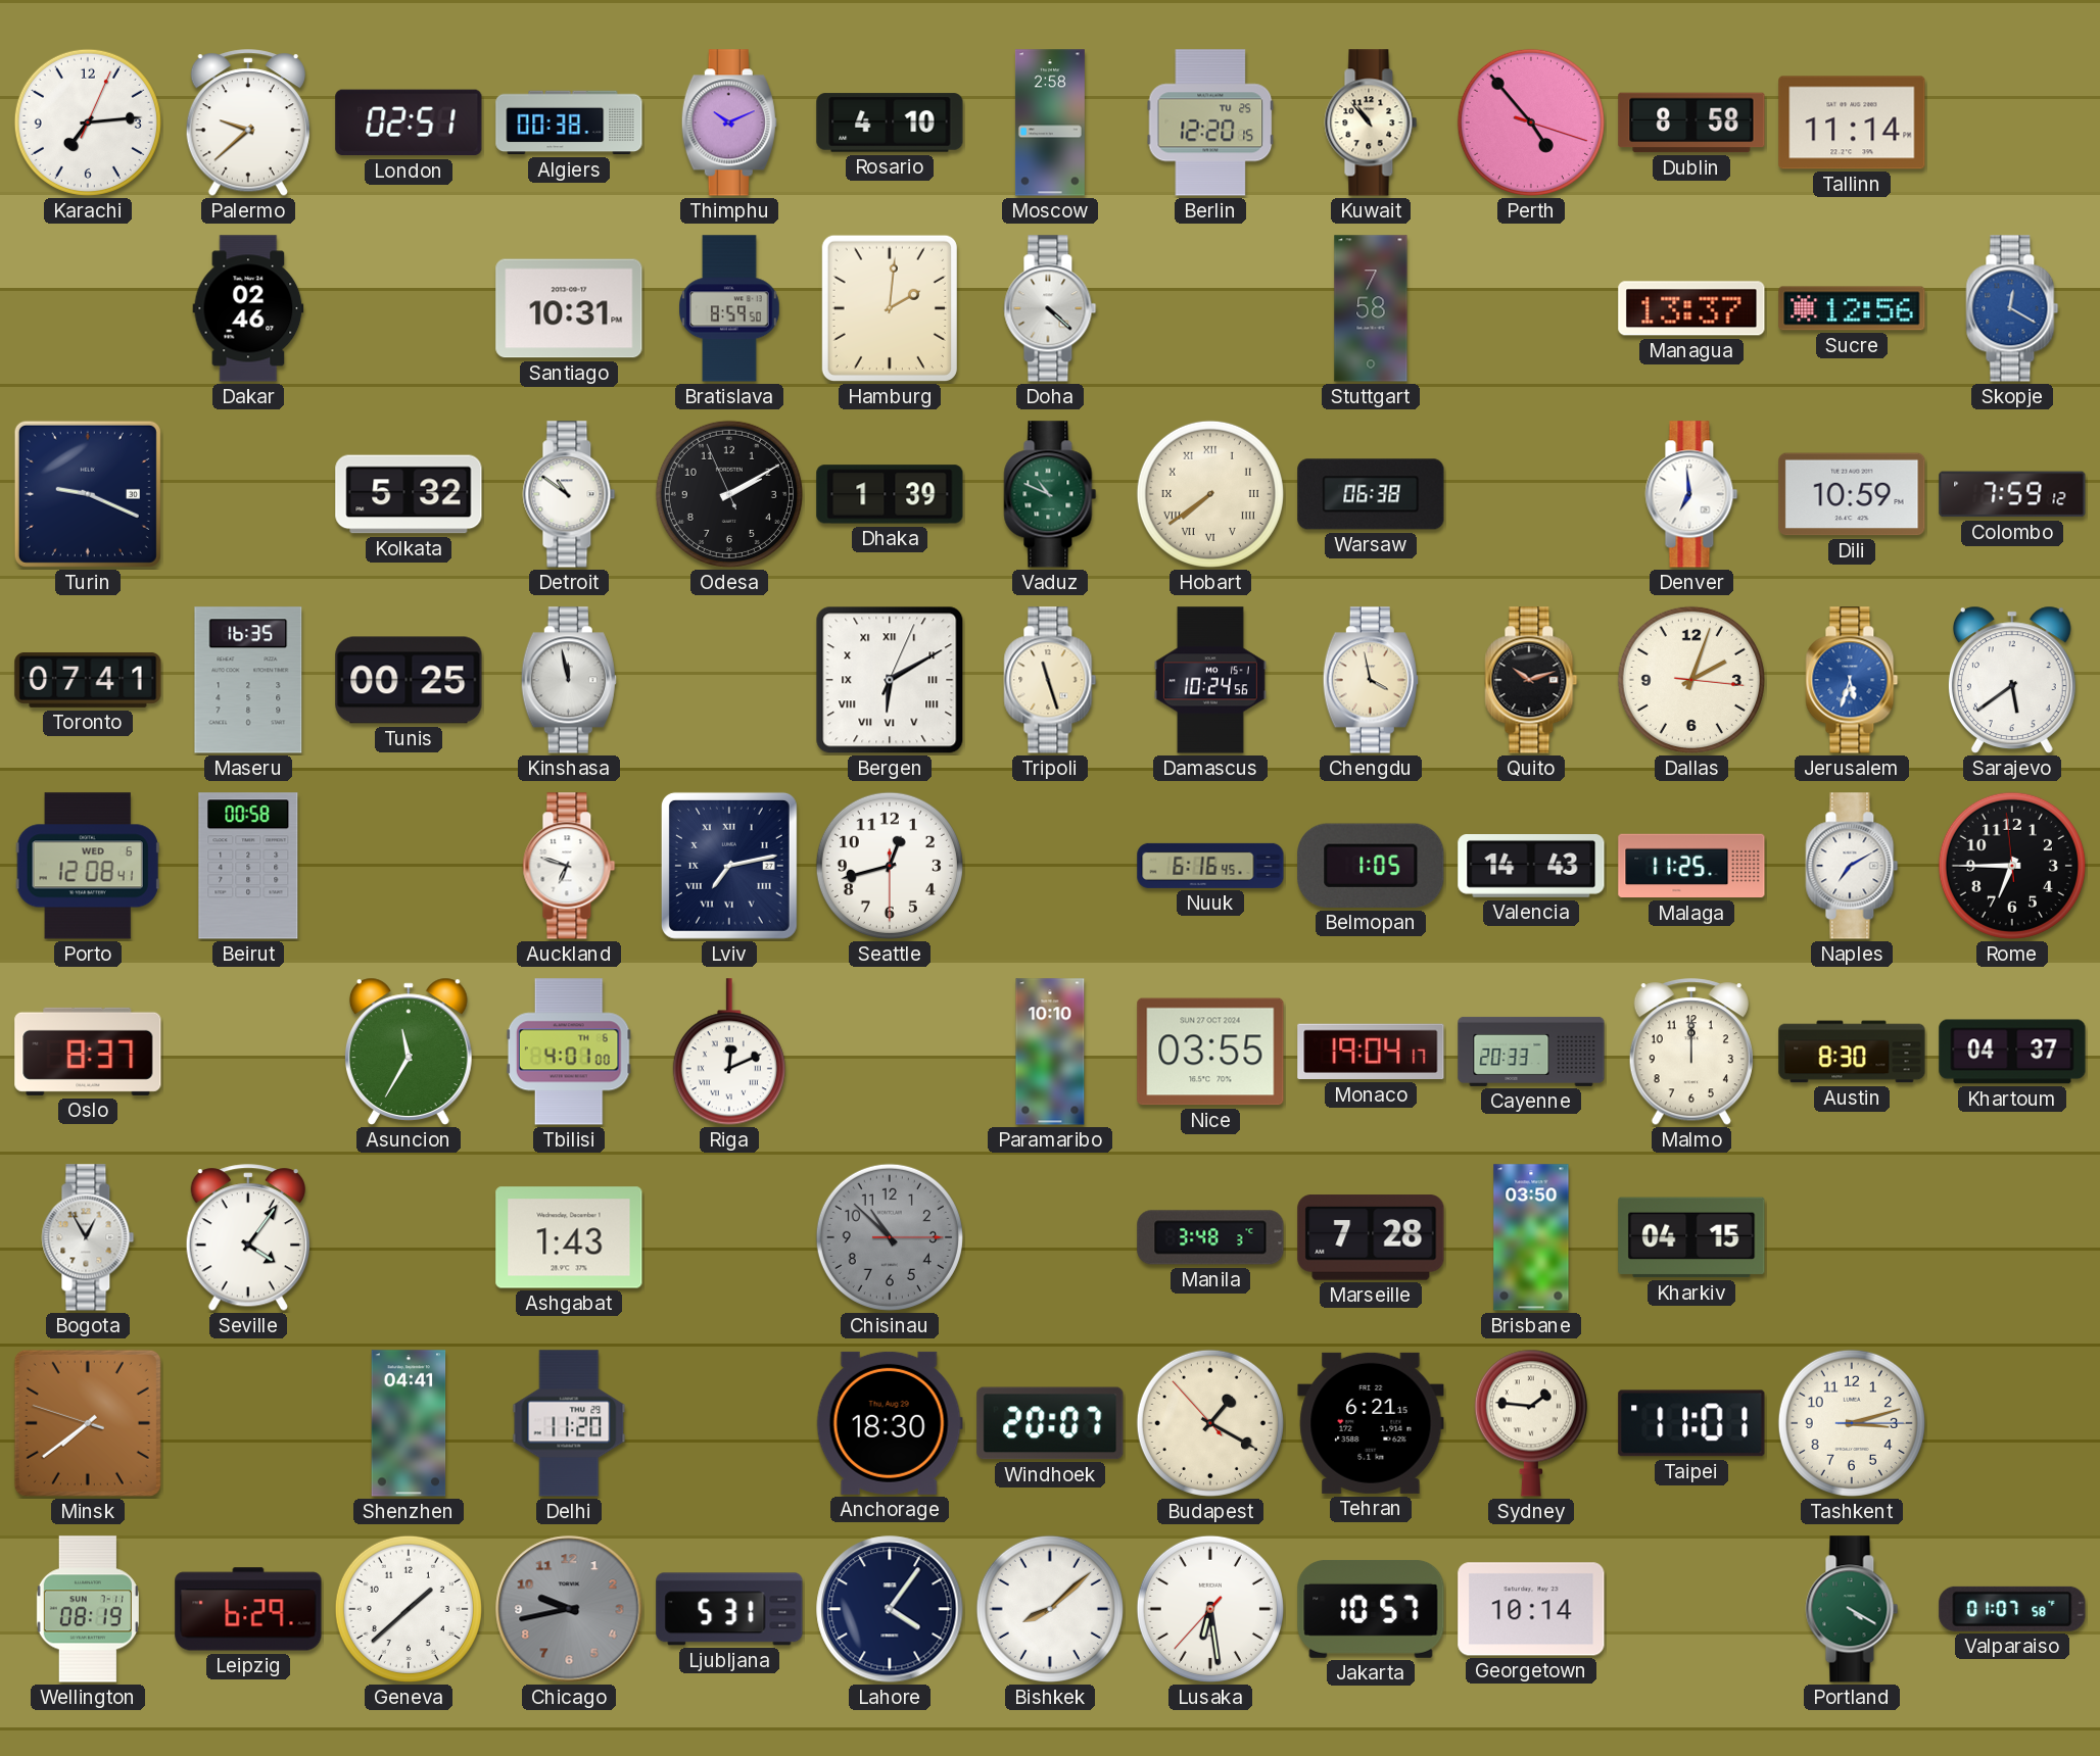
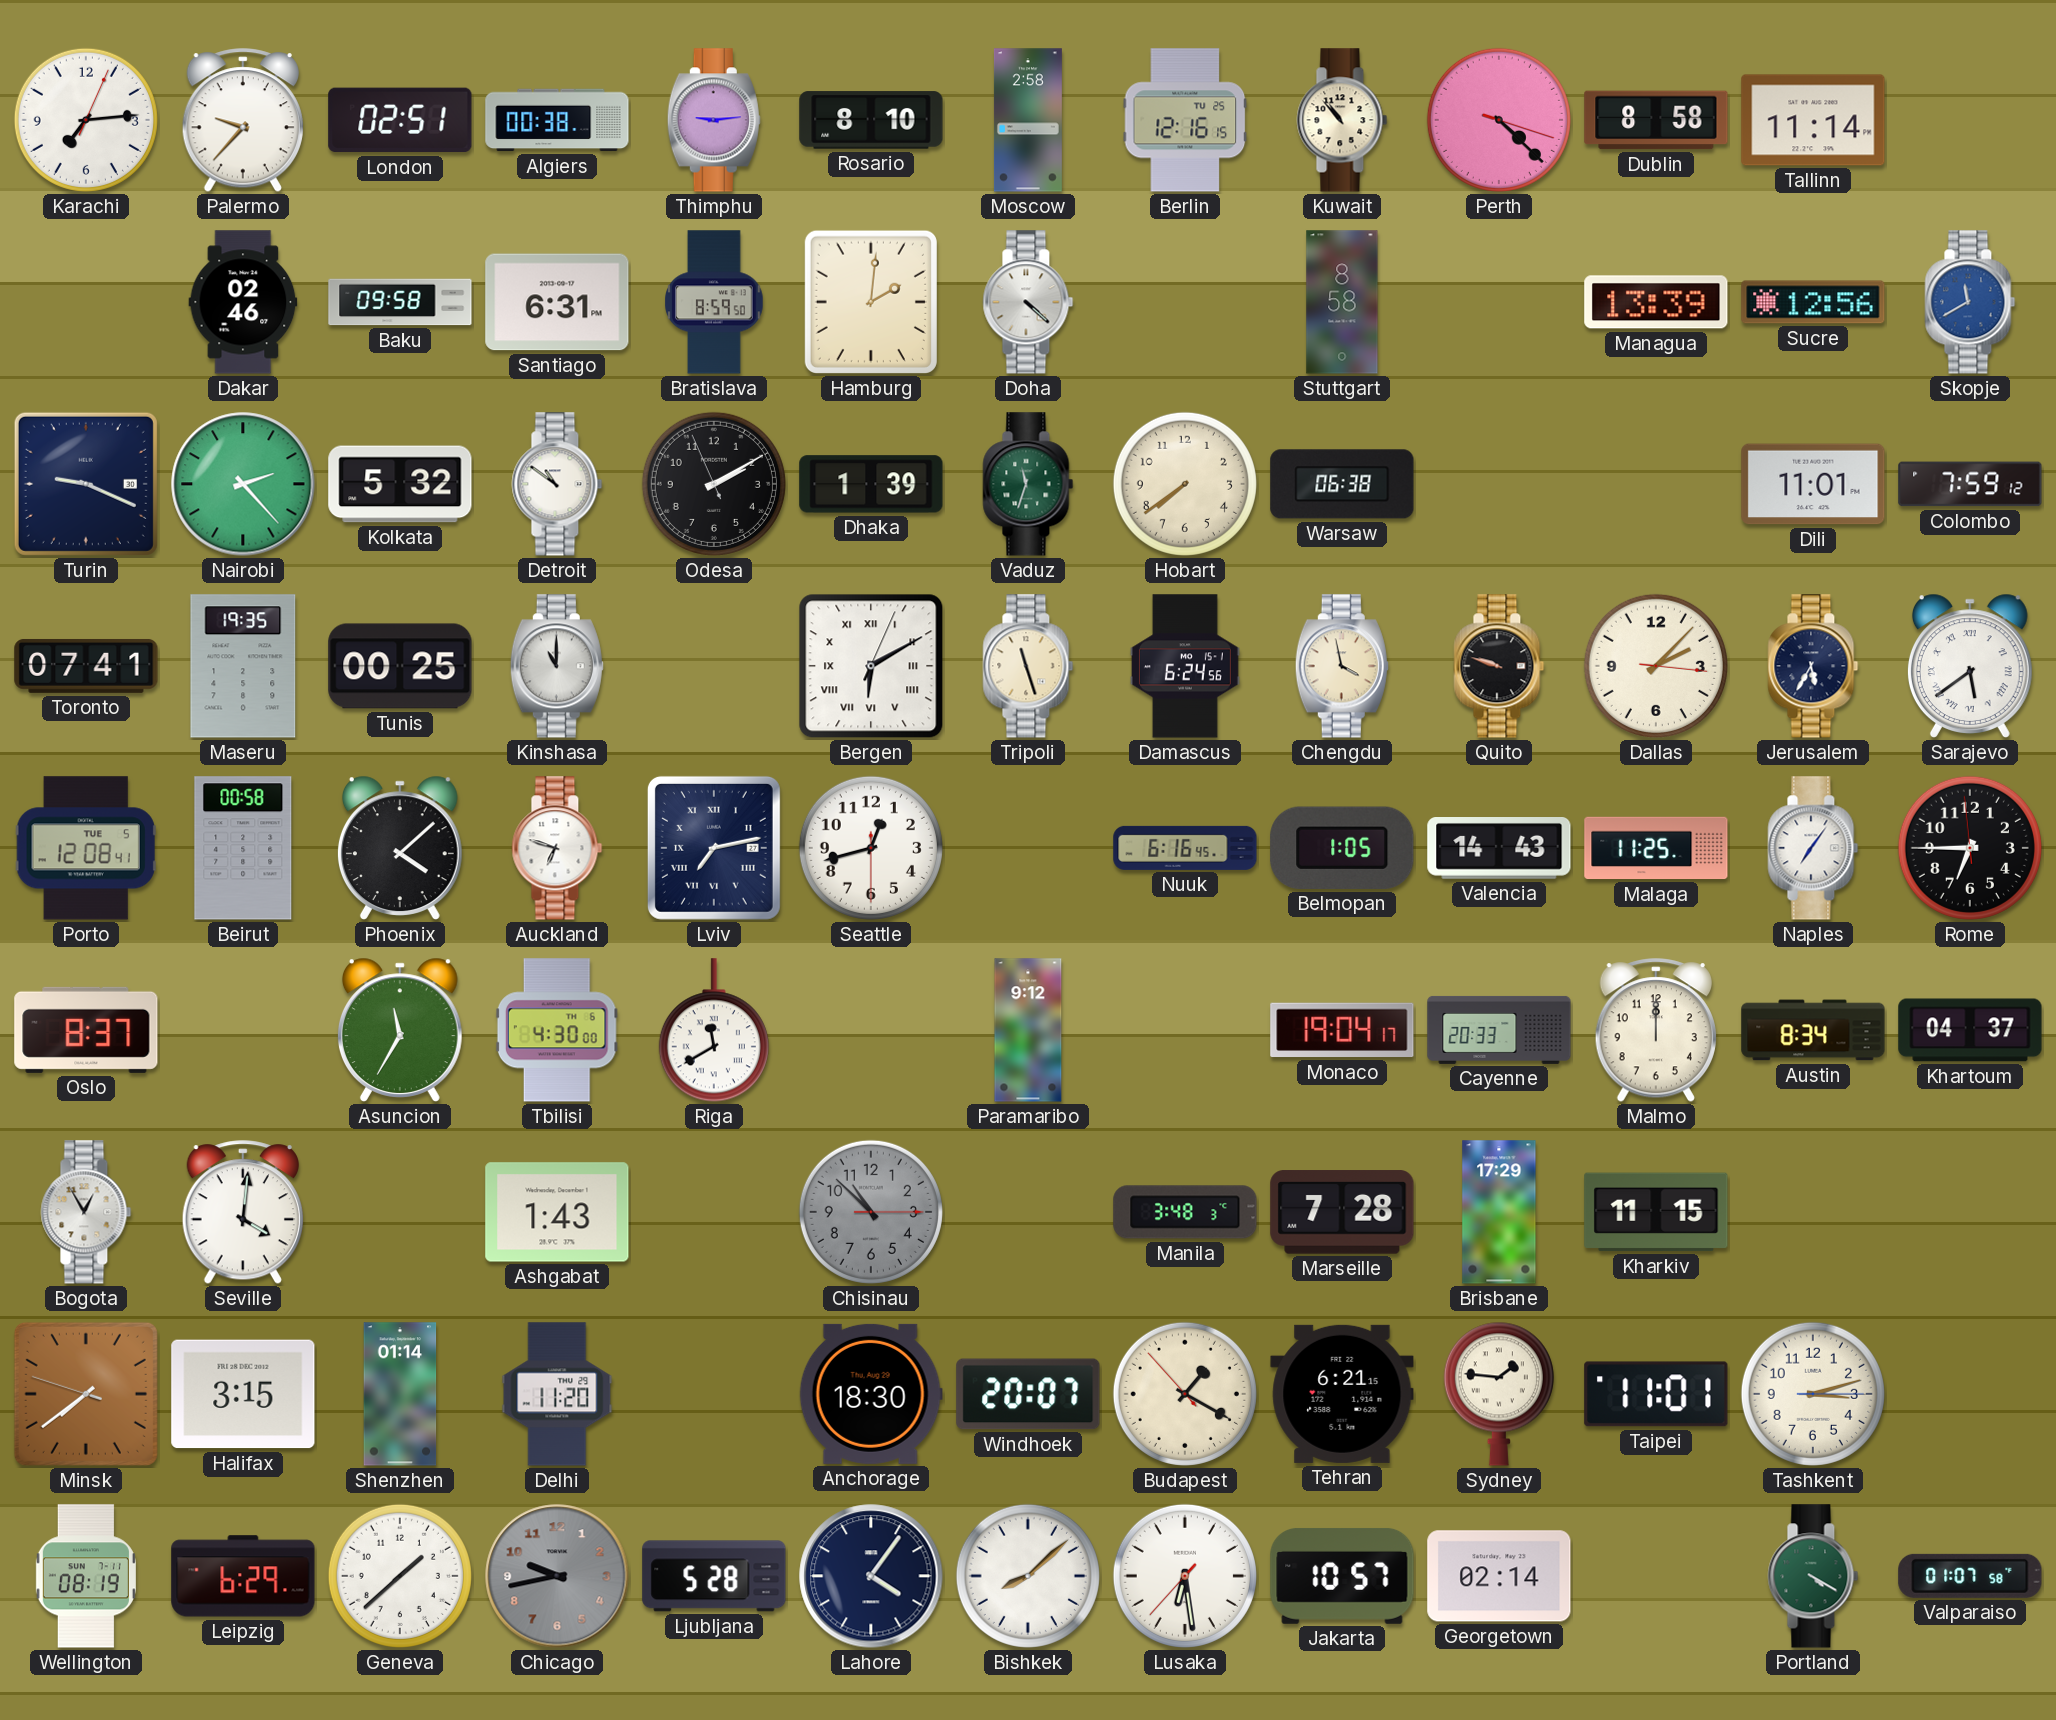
Palermo: 9:38 -> 9:37
Thimphu: 10:11 -> 9:14
Rosario: 4:10 -> 8:10
Berlin: 12:20 -> 12:16
Perth: 4:53 -> 4:22
Baku: none -> 09:58
Santiago: 10:31 -> 6:31
Stuttgart: 7:58 -> 8:58
Managua: 13:37 -> 13:39
Skopje: 12:20 -> 11:40
Nairobi: none -> 2:23
Vaduz: 10:49 -> 11:33
Hobart numerals: Roman -> Arabic
Denver: 6:59 -> none
Dili: 10:59 -> 11:01
Maseru: 16:35 -> 19:35
Kinshasa: 11:58 -> 11:00
Damascus: 10:24 -> 6:24
Quito: 10:12 -> 9:48
Dallas: 2:03 -> 2:07
Jerusalem: 5:33 -> 5:35
Jerusalem dial: blue -> navy
Sarajevo numerals: Arabic -> Roman
Porto date: WED 6 -> TUE 5
Phoenix: none -> 4:08
Naples: 7:10 -> 7:06
Tbilisi: 4:01 -> 4:30
Riga: 12:11 -> 11:40
Paramaribo: 10:10 -> 9:12
Nice: 03:55 -> none
Austin: 8:30 -> 8:34
Seville: 4:06 -> 4:01
Brisbane: 03:50 -> 17:29
Kharkiv: 04:15 -> 11:15
Halifax: none -> 3:15
Shenzhen: 04:41 -> 01:14
Ljubljana: 5:31 -> 5:28
Georgetown: 10:14 -> 02:14
